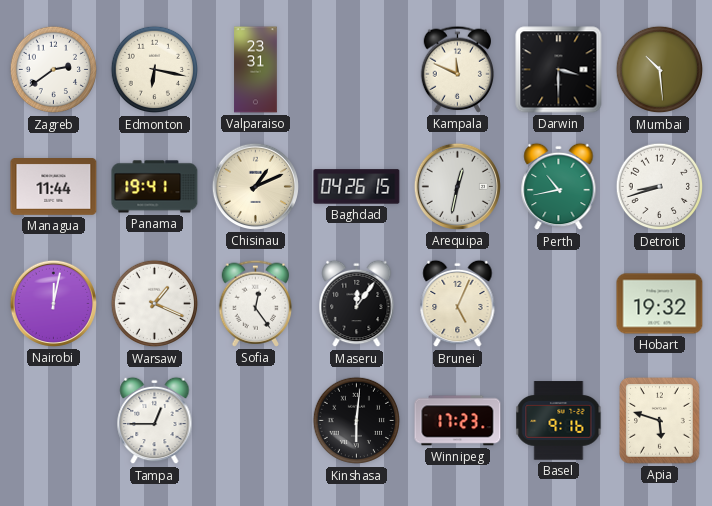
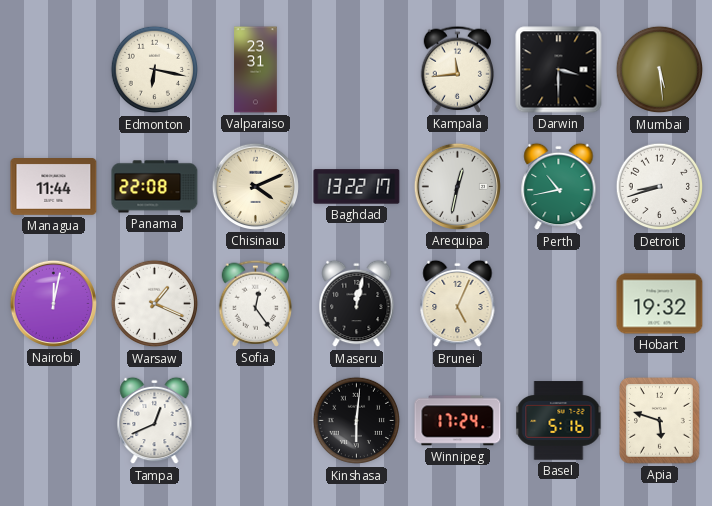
Zagreb: 2:39 -> none
Kampala: 11:49 -> 11:44
Mumbai: 10:29 -> 5:29
Panama: 19:41 -> 22:08
Chisinau: 1:11 -> 4:11
Baghdad: 04:26 -> 13:22
Maseru: 12:06 -> 12:02
Tampa: 12:45 -> 12:41
Winnipeg: 17:23 -> 17:24
Basel: 9:16 -> 5:16
